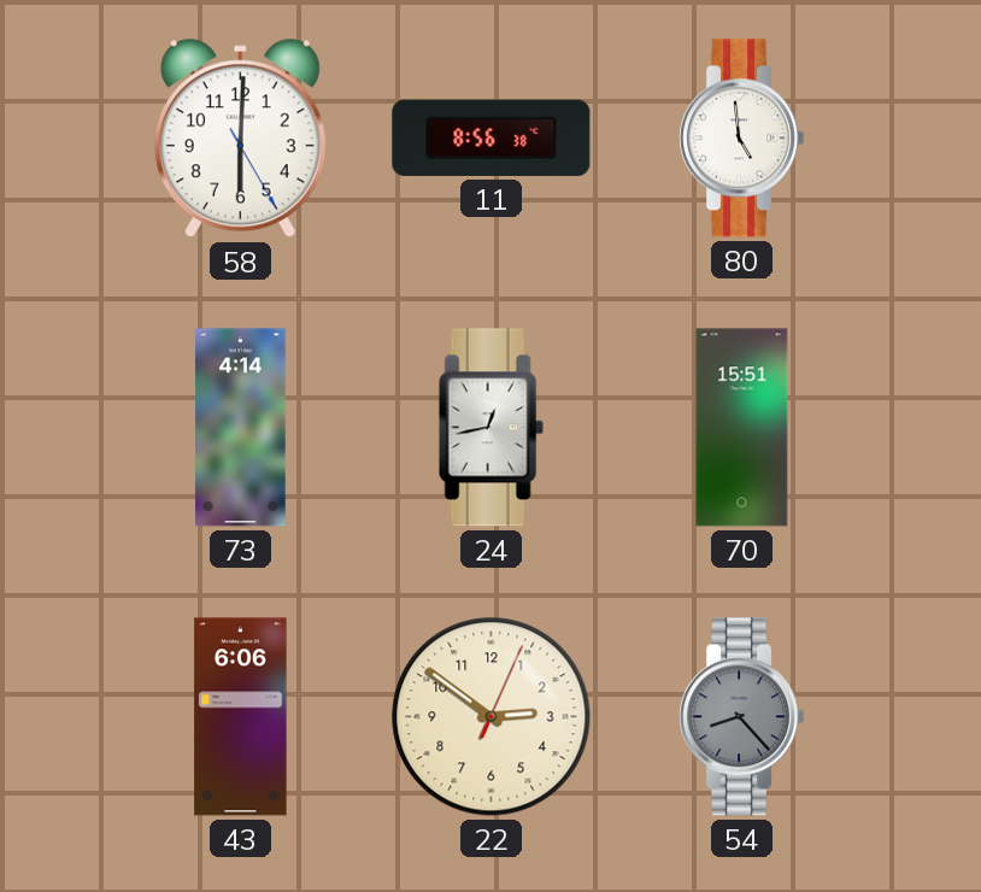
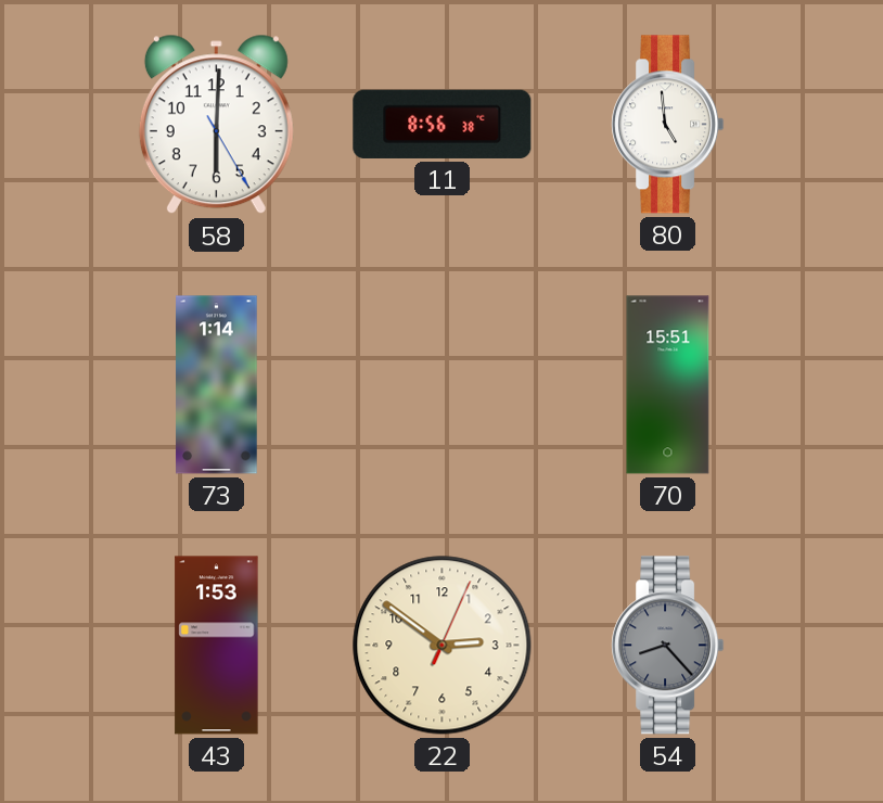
73: 4:14 -> 1:14
24: 12:43 -> none
43: 6:06 -> 1:53
